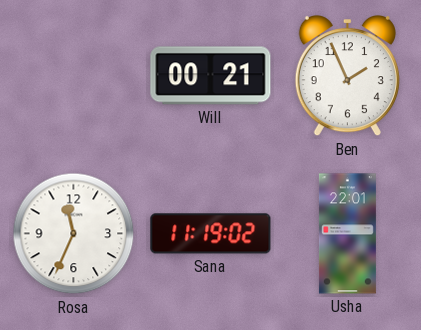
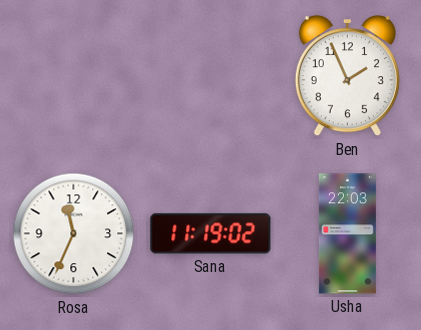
Will: 00:21 -> none
Usha: 22:01 -> 22:03
